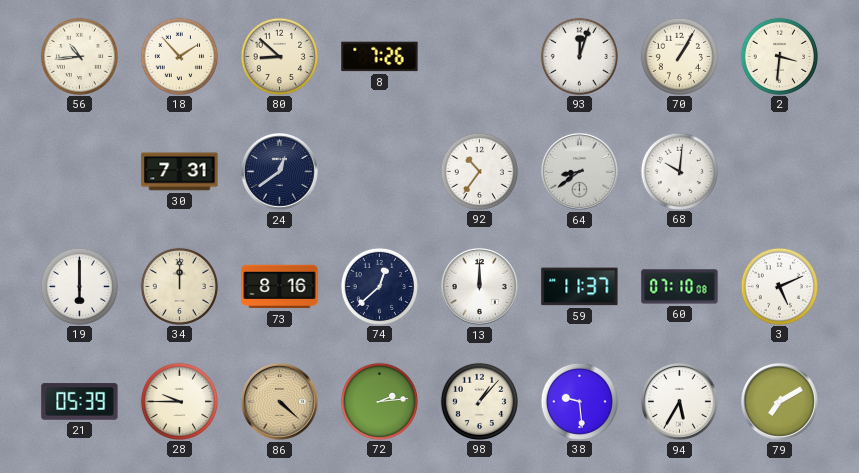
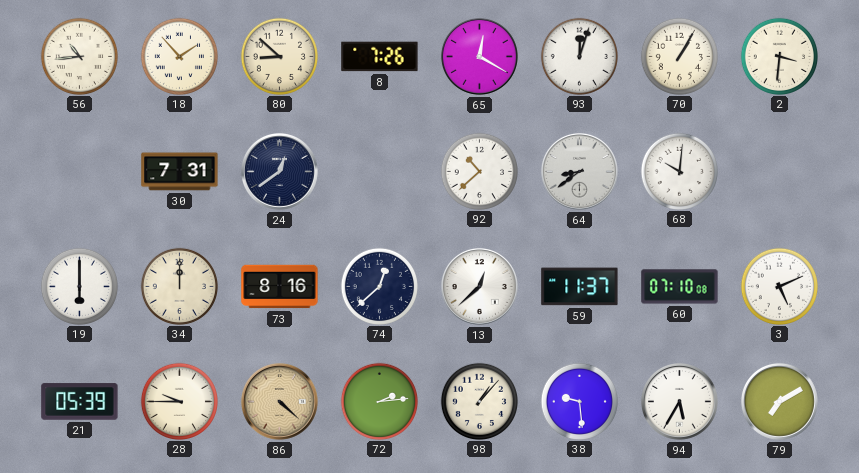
65: none -> 12:20
92: 10:36 -> 10:38
13: 12:00 -> 12:38
